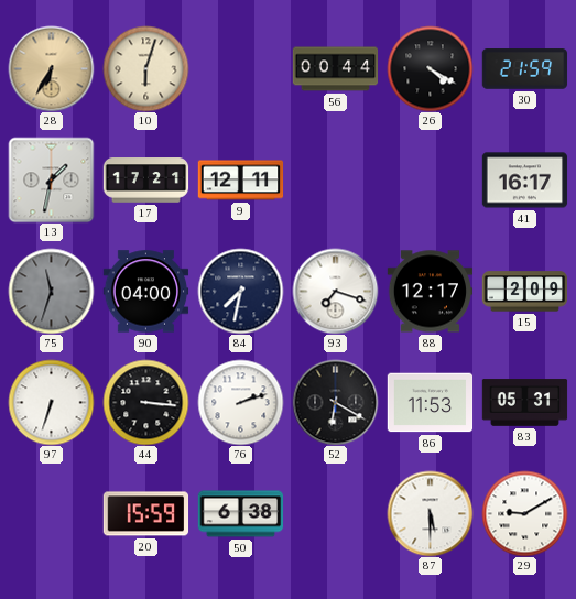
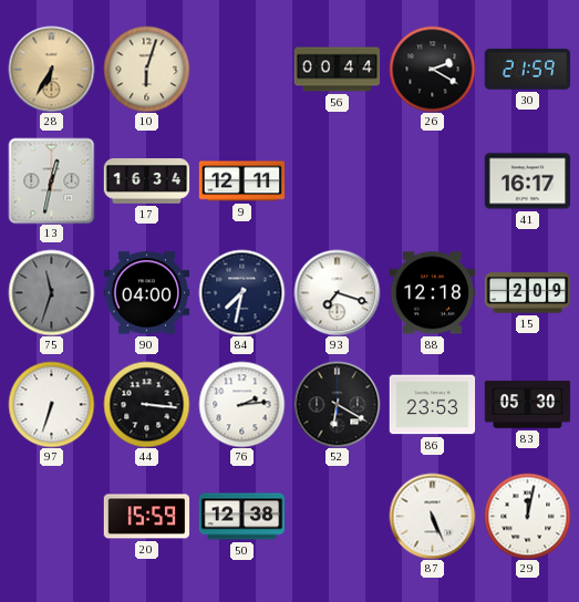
26: 4:20 -> 2:20
13: 1:32 -> 12:32
17: 17:21 -> 16:34
88: 12:17 -> 12:18
76: 2:12 -> 2:14
86: 11:53 -> 23:53
83: 05:31 -> 05:30
50: 6:38 -> 12:38
87: 5:30 -> 5:26
29: 9:10 -> 12:02
